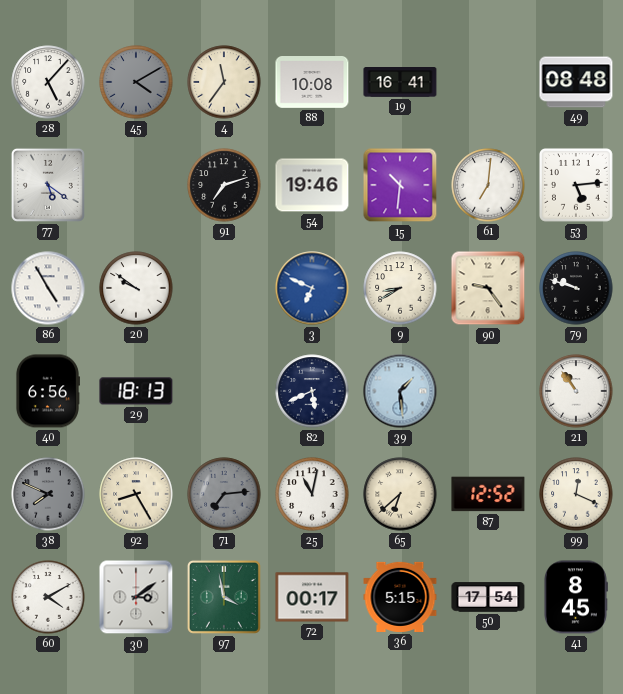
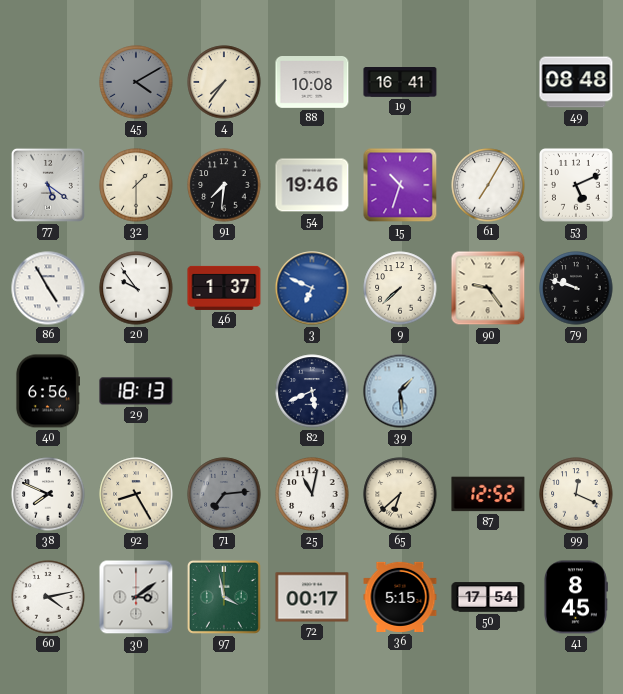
28: 5:07 -> none
4: 11:36 -> 7:36
32: none -> 1:30
91: 7:12 -> 7:31
15: 10:31 -> 10:33
61: 7:01 -> 7:05
53: 5:14 -> 5:11
20: 9:51 -> 9:54
46: none -> 1:37
9: 8:40 -> 7:38
21: 10:54 -> none
38 dial: grey -> white
60: 4:10 -> 4:13
